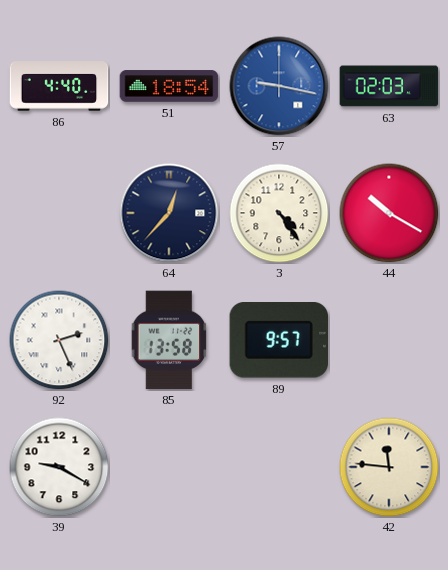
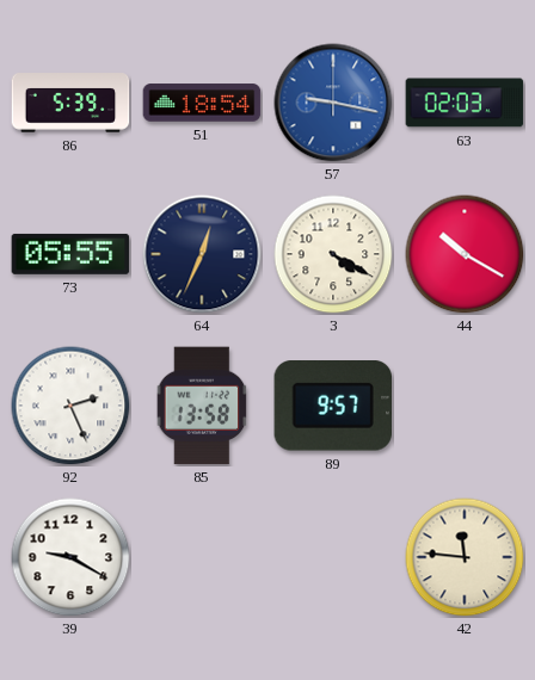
86: 4:40 -> 5:39
73: none -> 05:55
64: 12:37 -> 12:34
3: 4:24 -> 4:20
